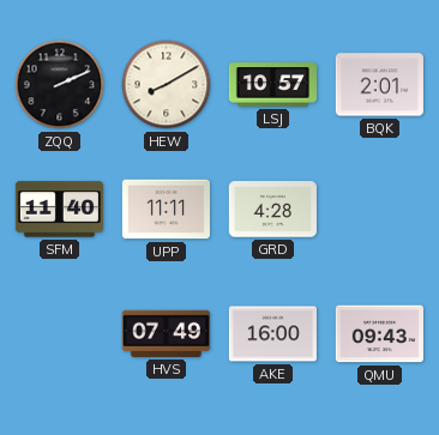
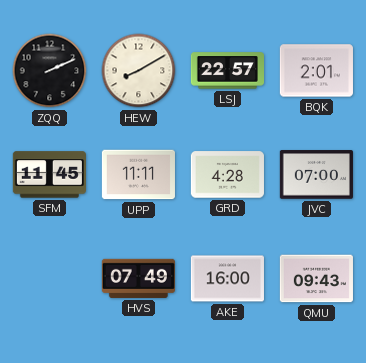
LSJ: 10:57 -> 22:57
SFM: 11:40 -> 11:45
JVC: none -> 07:00
